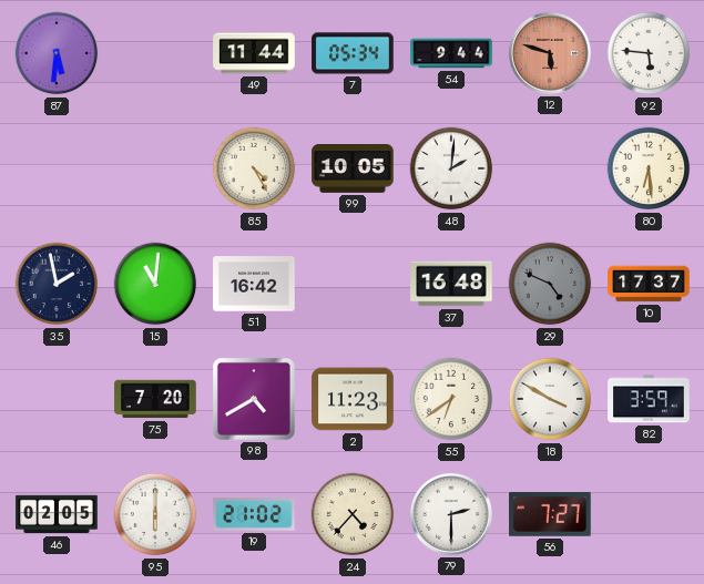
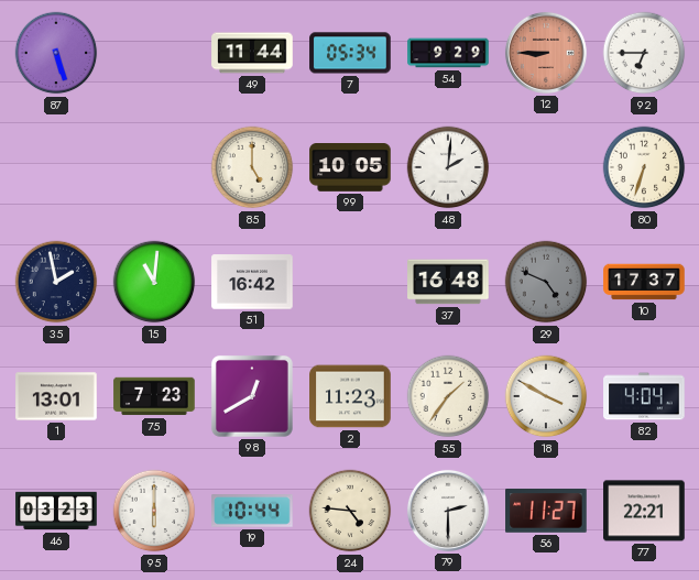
87: 5:31 -> 5:27
54: 9:44 -> 9:29
12: 5:48 -> 8:45
92: 5:46 -> 6:45
85: 4:25 -> 5:00
80: 6:29 -> 6:33
1: none -> 13:01
75: 7:20 -> 7:23
98: 4:40 -> 12:40
55: 6:39 -> 1:36
82: 3:59 -> 4:04
46: 02:05 -> 03:23
19: 21:02 -> 10:44
24: 4:37 -> 4:46
56: 7:27 -> 11:27
77: none -> 22:21
